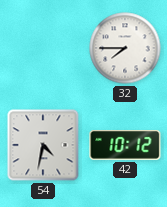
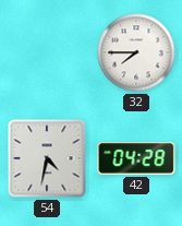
42: 10:12 -> 04:28
